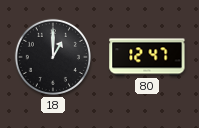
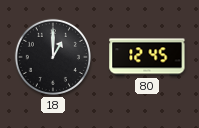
80: 12:47 -> 12:45
